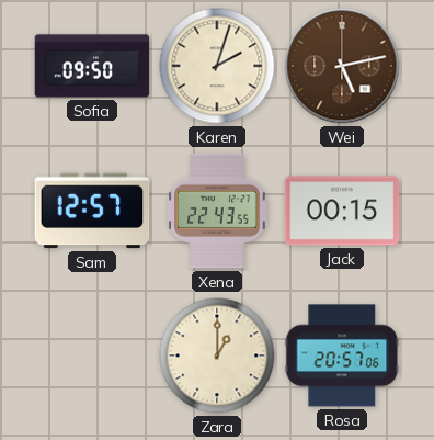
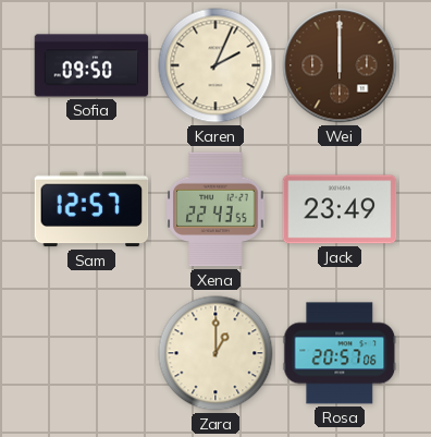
Karen: 2:03 -> 2:04
Wei: 5:13 -> 12:00
Jack: 00:15 -> 23:49
